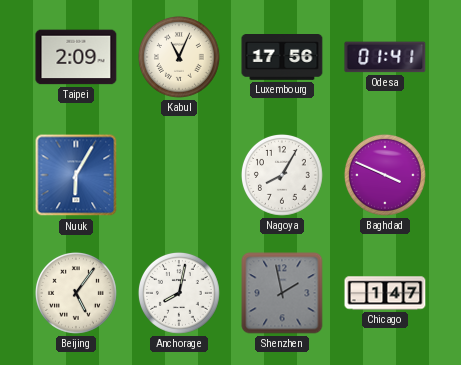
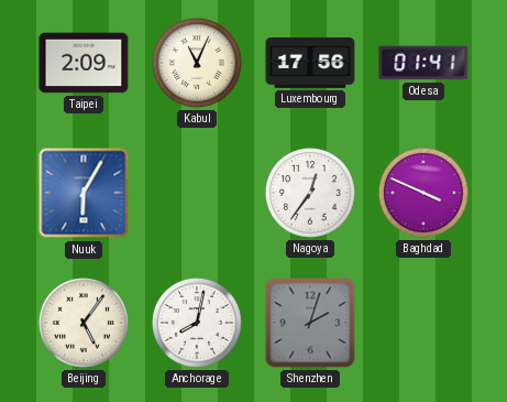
Nagoya: 8:05 -> 12:36
Shenzhen: 1:58 -> 2:03
Chicago: 1:47 -> none
